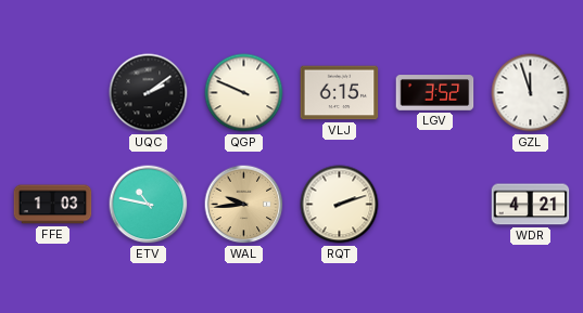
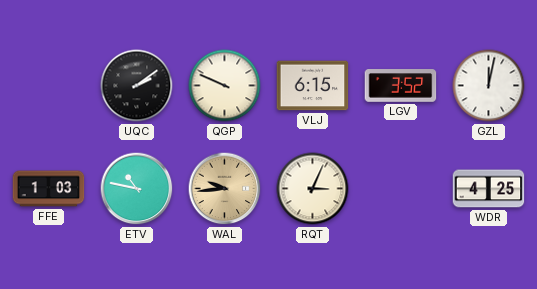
GZL: 11:57 -> 12:02
RQT: 2:12 -> 3:04
WDR: 4:21 -> 4:25
